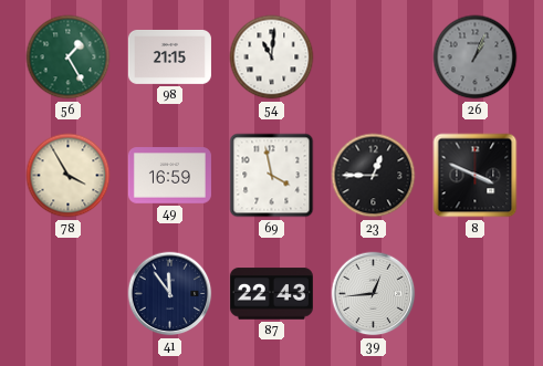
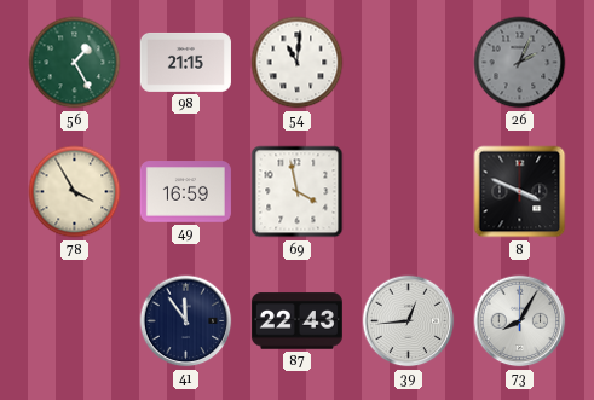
26: 1:04 -> 2:04
23: 12:45 -> none
73: none -> 8:05
